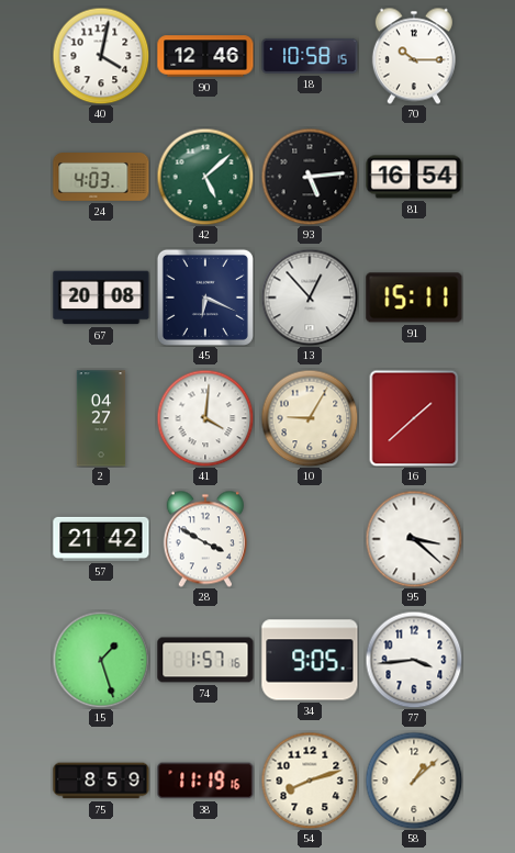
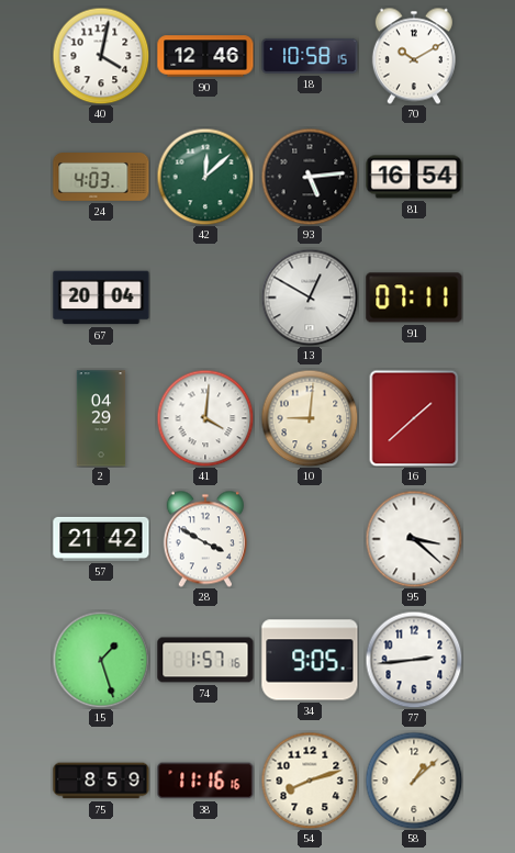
70: 10:15 -> 10:10
42: 5:08 -> 12:08
67: 20:08 -> 20:04
45: 6:19 -> none
13: 12:53 -> 12:50
91: 15:11 -> 07:11
2: 04:27 -> 04:29
10: 9:05 -> 9:01
77: 3:44 -> 2:44
38: 11:19 -> 11:16
